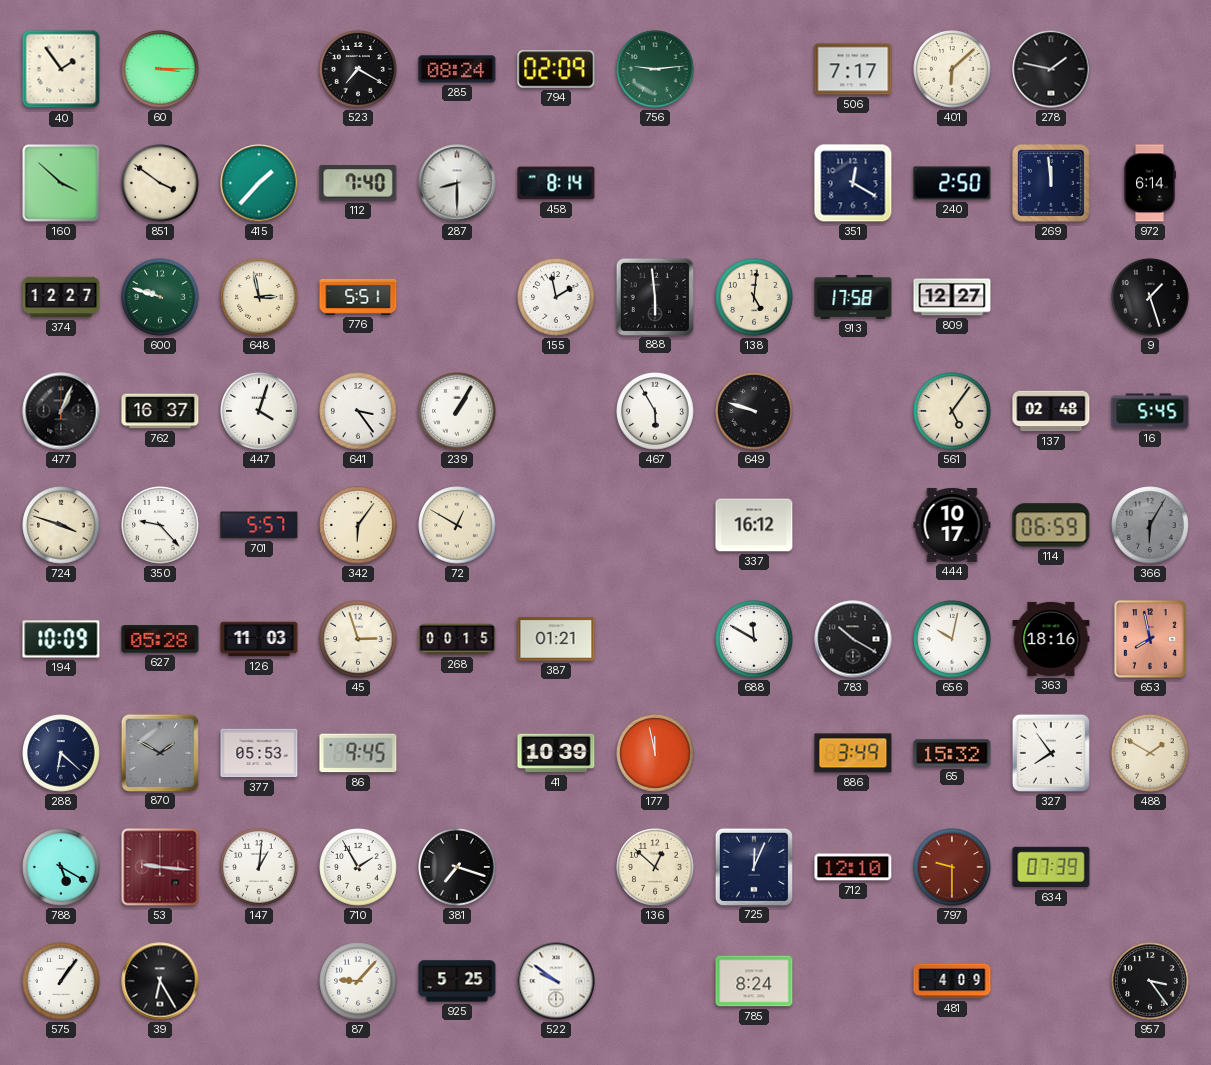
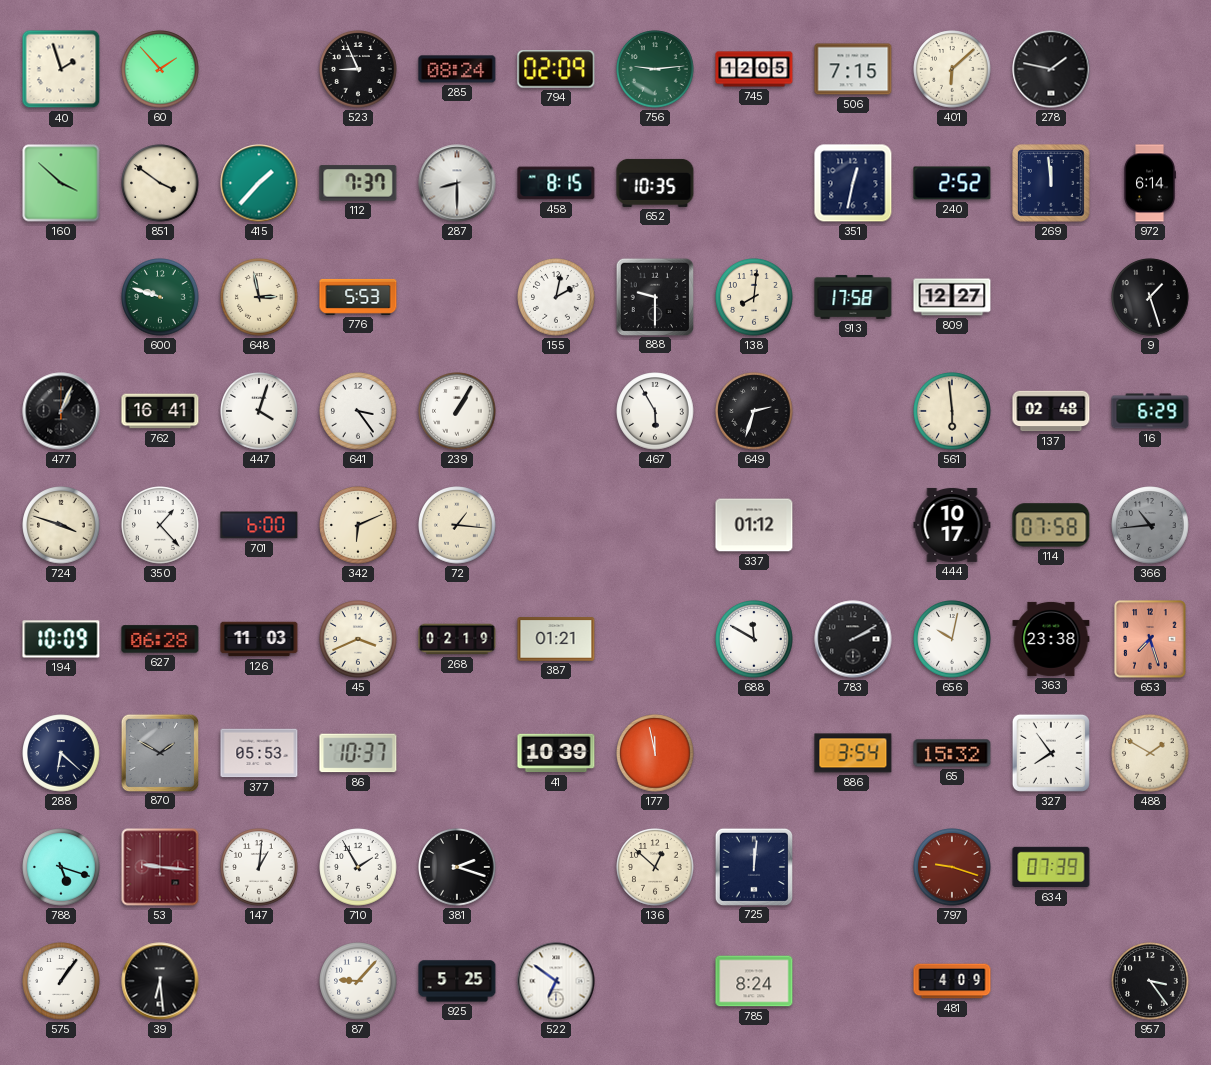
40: 1:54 -> 1:57
60: 3:15 -> 1:53
523: 7:20 -> 8:56
745: none -> 12:05
506: 7:17 -> 7:15
112: 7:40 -> 7:37
458: 8:14 -> 8:15
652: none -> 10:35
351: 12:20 -> 12:32
240: 2:50 -> 2:52
374: 12:27 -> none
776: 5:51 -> 5:53
155: 1:58 -> 2:02
888: 5:59 -> 9:30
138: 5:01 -> 8:01
762: 16:37 -> 16:41
649: 9:48 -> 2:33
561: 5:06 -> 5:59
16: 5:45 -> 6:29
350: 9:23 -> 1:23
701: 5:57 -> 6:00
342: 6:06 -> 6:11
72: 12:50 -> 1:16
337: 16:12 -> 01:12
114: 06:59 -> 07:58
366: 6:05 -> 10:44
627: 05:28 -> 06:28
45: 2:57 -> 3:41
268: 00:15 -> 02:19
783: 10:20 -> 2:10
363: 18:16 -> 23:38
653: 7:58 -> 7:27
86: 9:45 -> 10:37
886: 3:49 -> 3:54
788: 5:20 -> 5:18
381: 7:18 -> 2:18
725: 12:04 -> 12:01
712: 12:10 -> none
797: 9:30 -> 9:18
39: 6:25 -> 6:29
522: 9:51 -> 6:51
